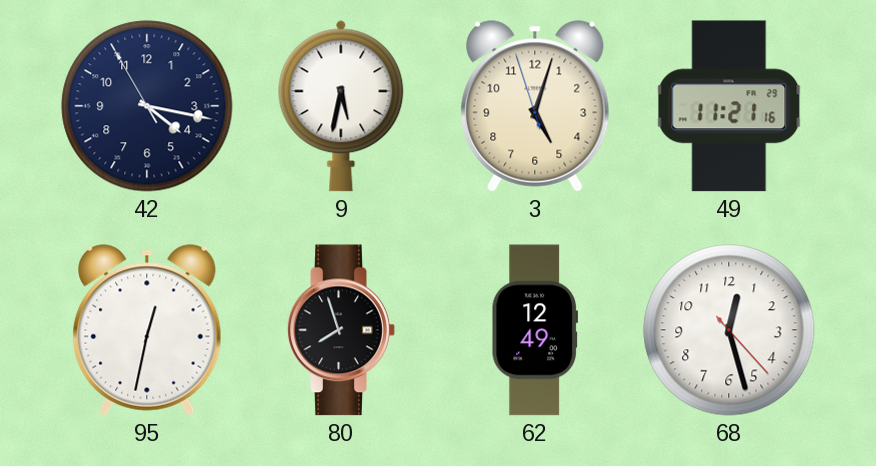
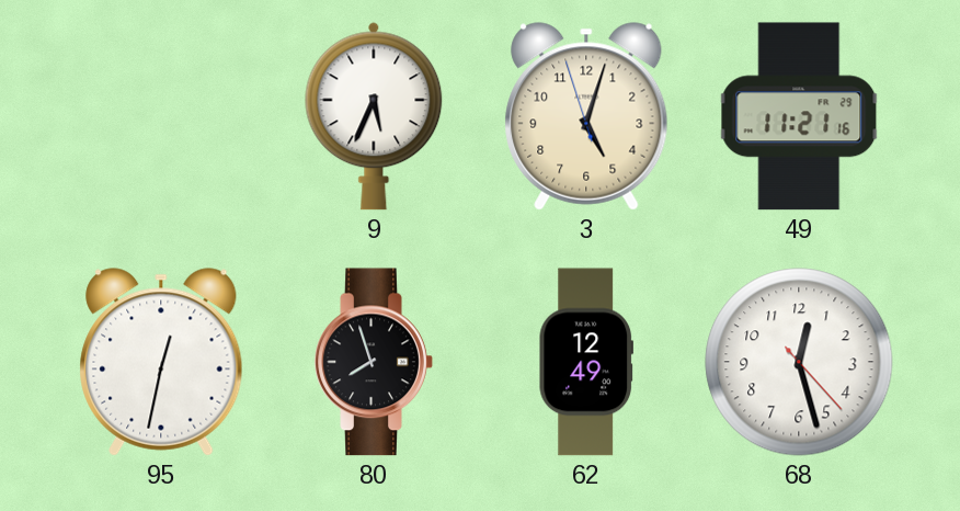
42: 4:16 -> none
9: 5:32 -> 5:34
